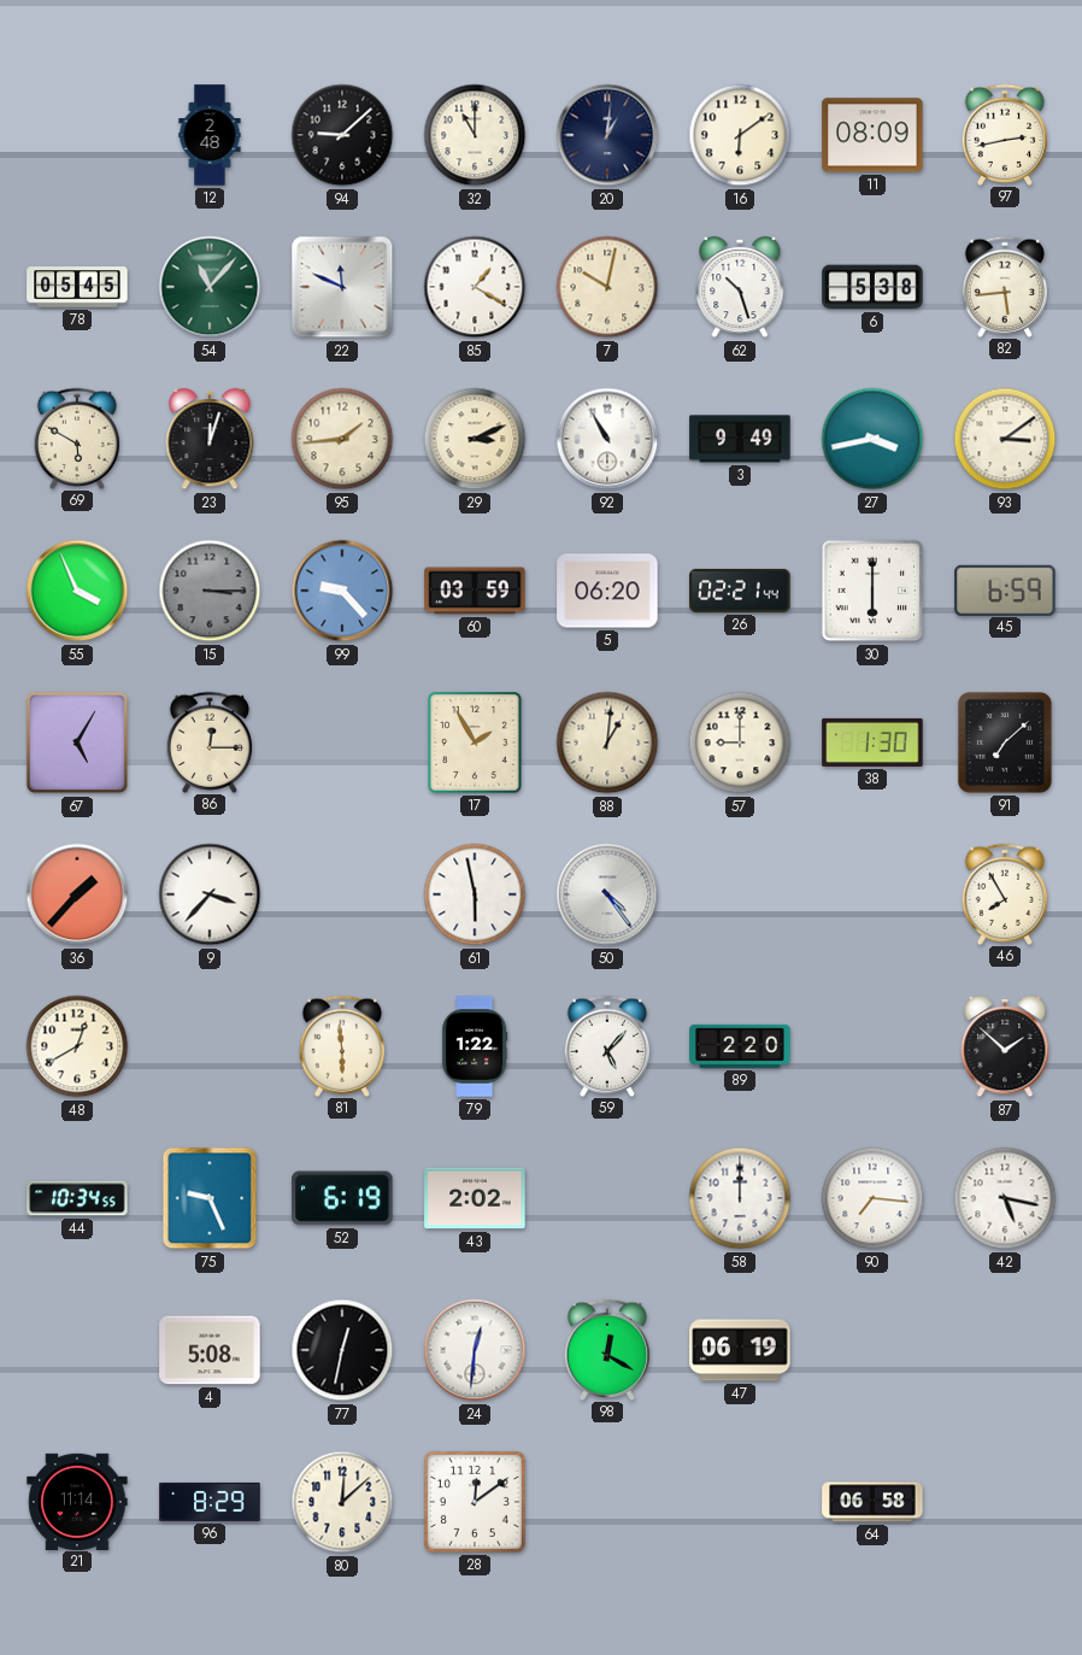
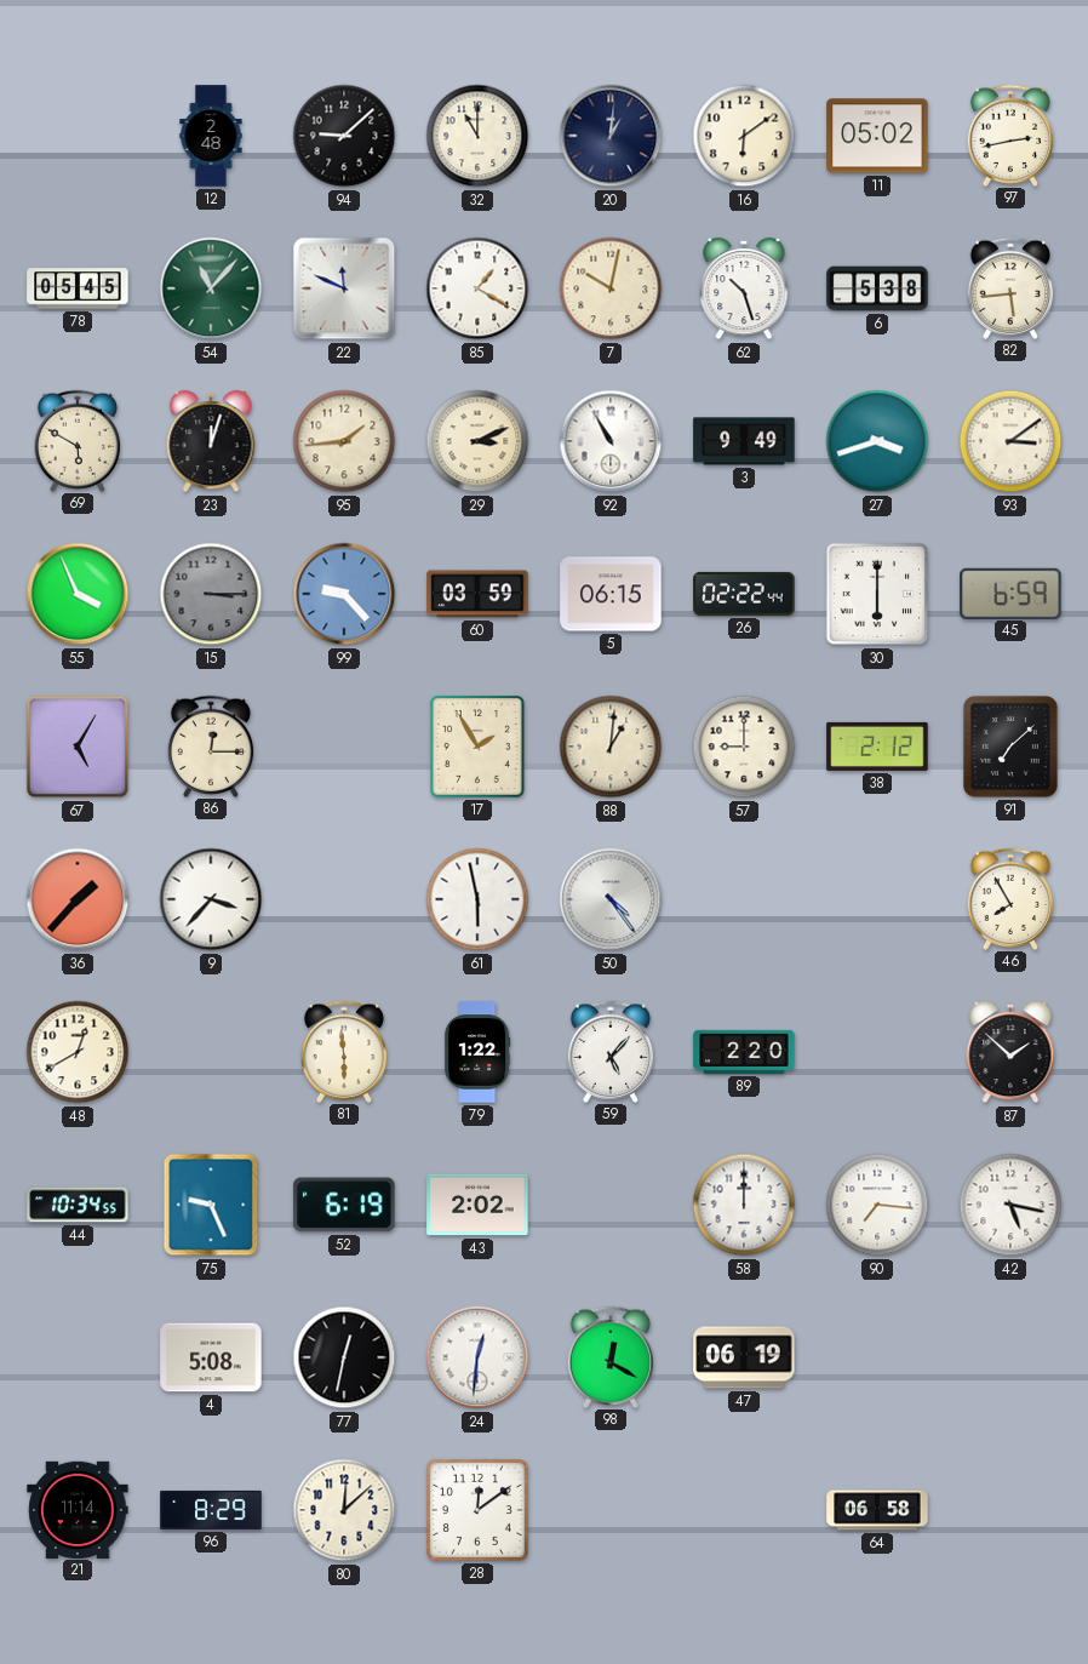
11: 08:09 -> 05:02
27: 3:43 -> 3:42
5: 06:20 -> 06:15
26: 02:21 -> 02:22
38: 1:30 -> 2:12
